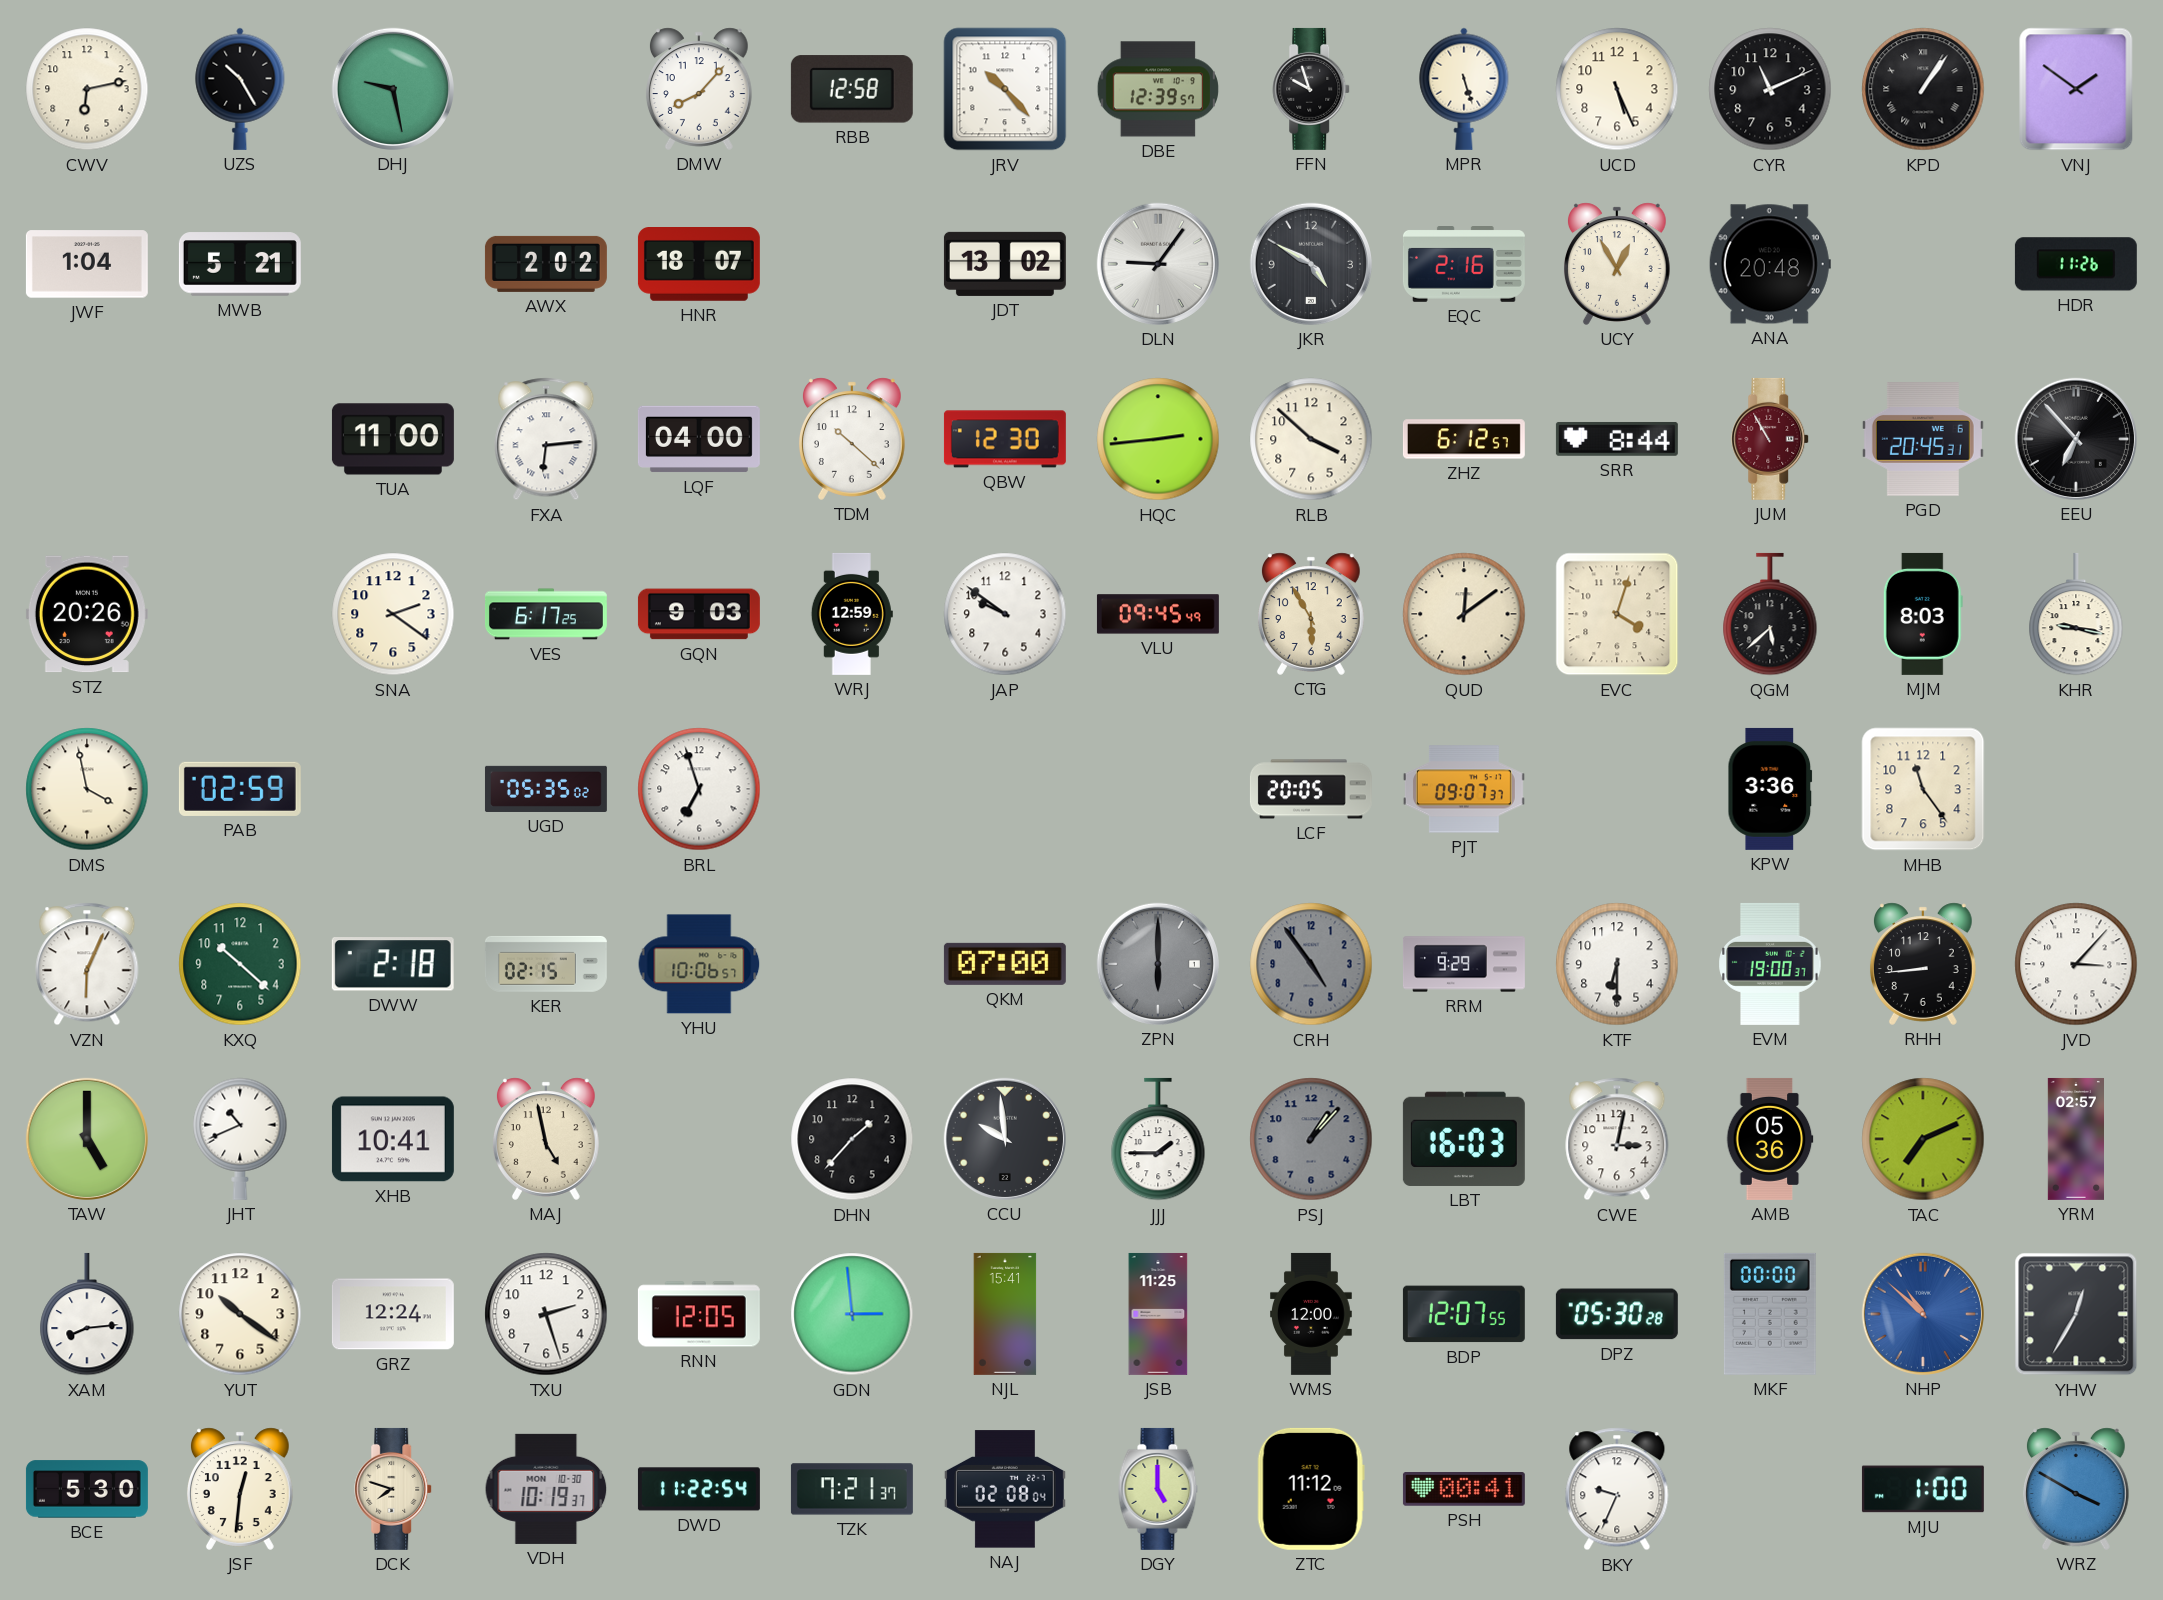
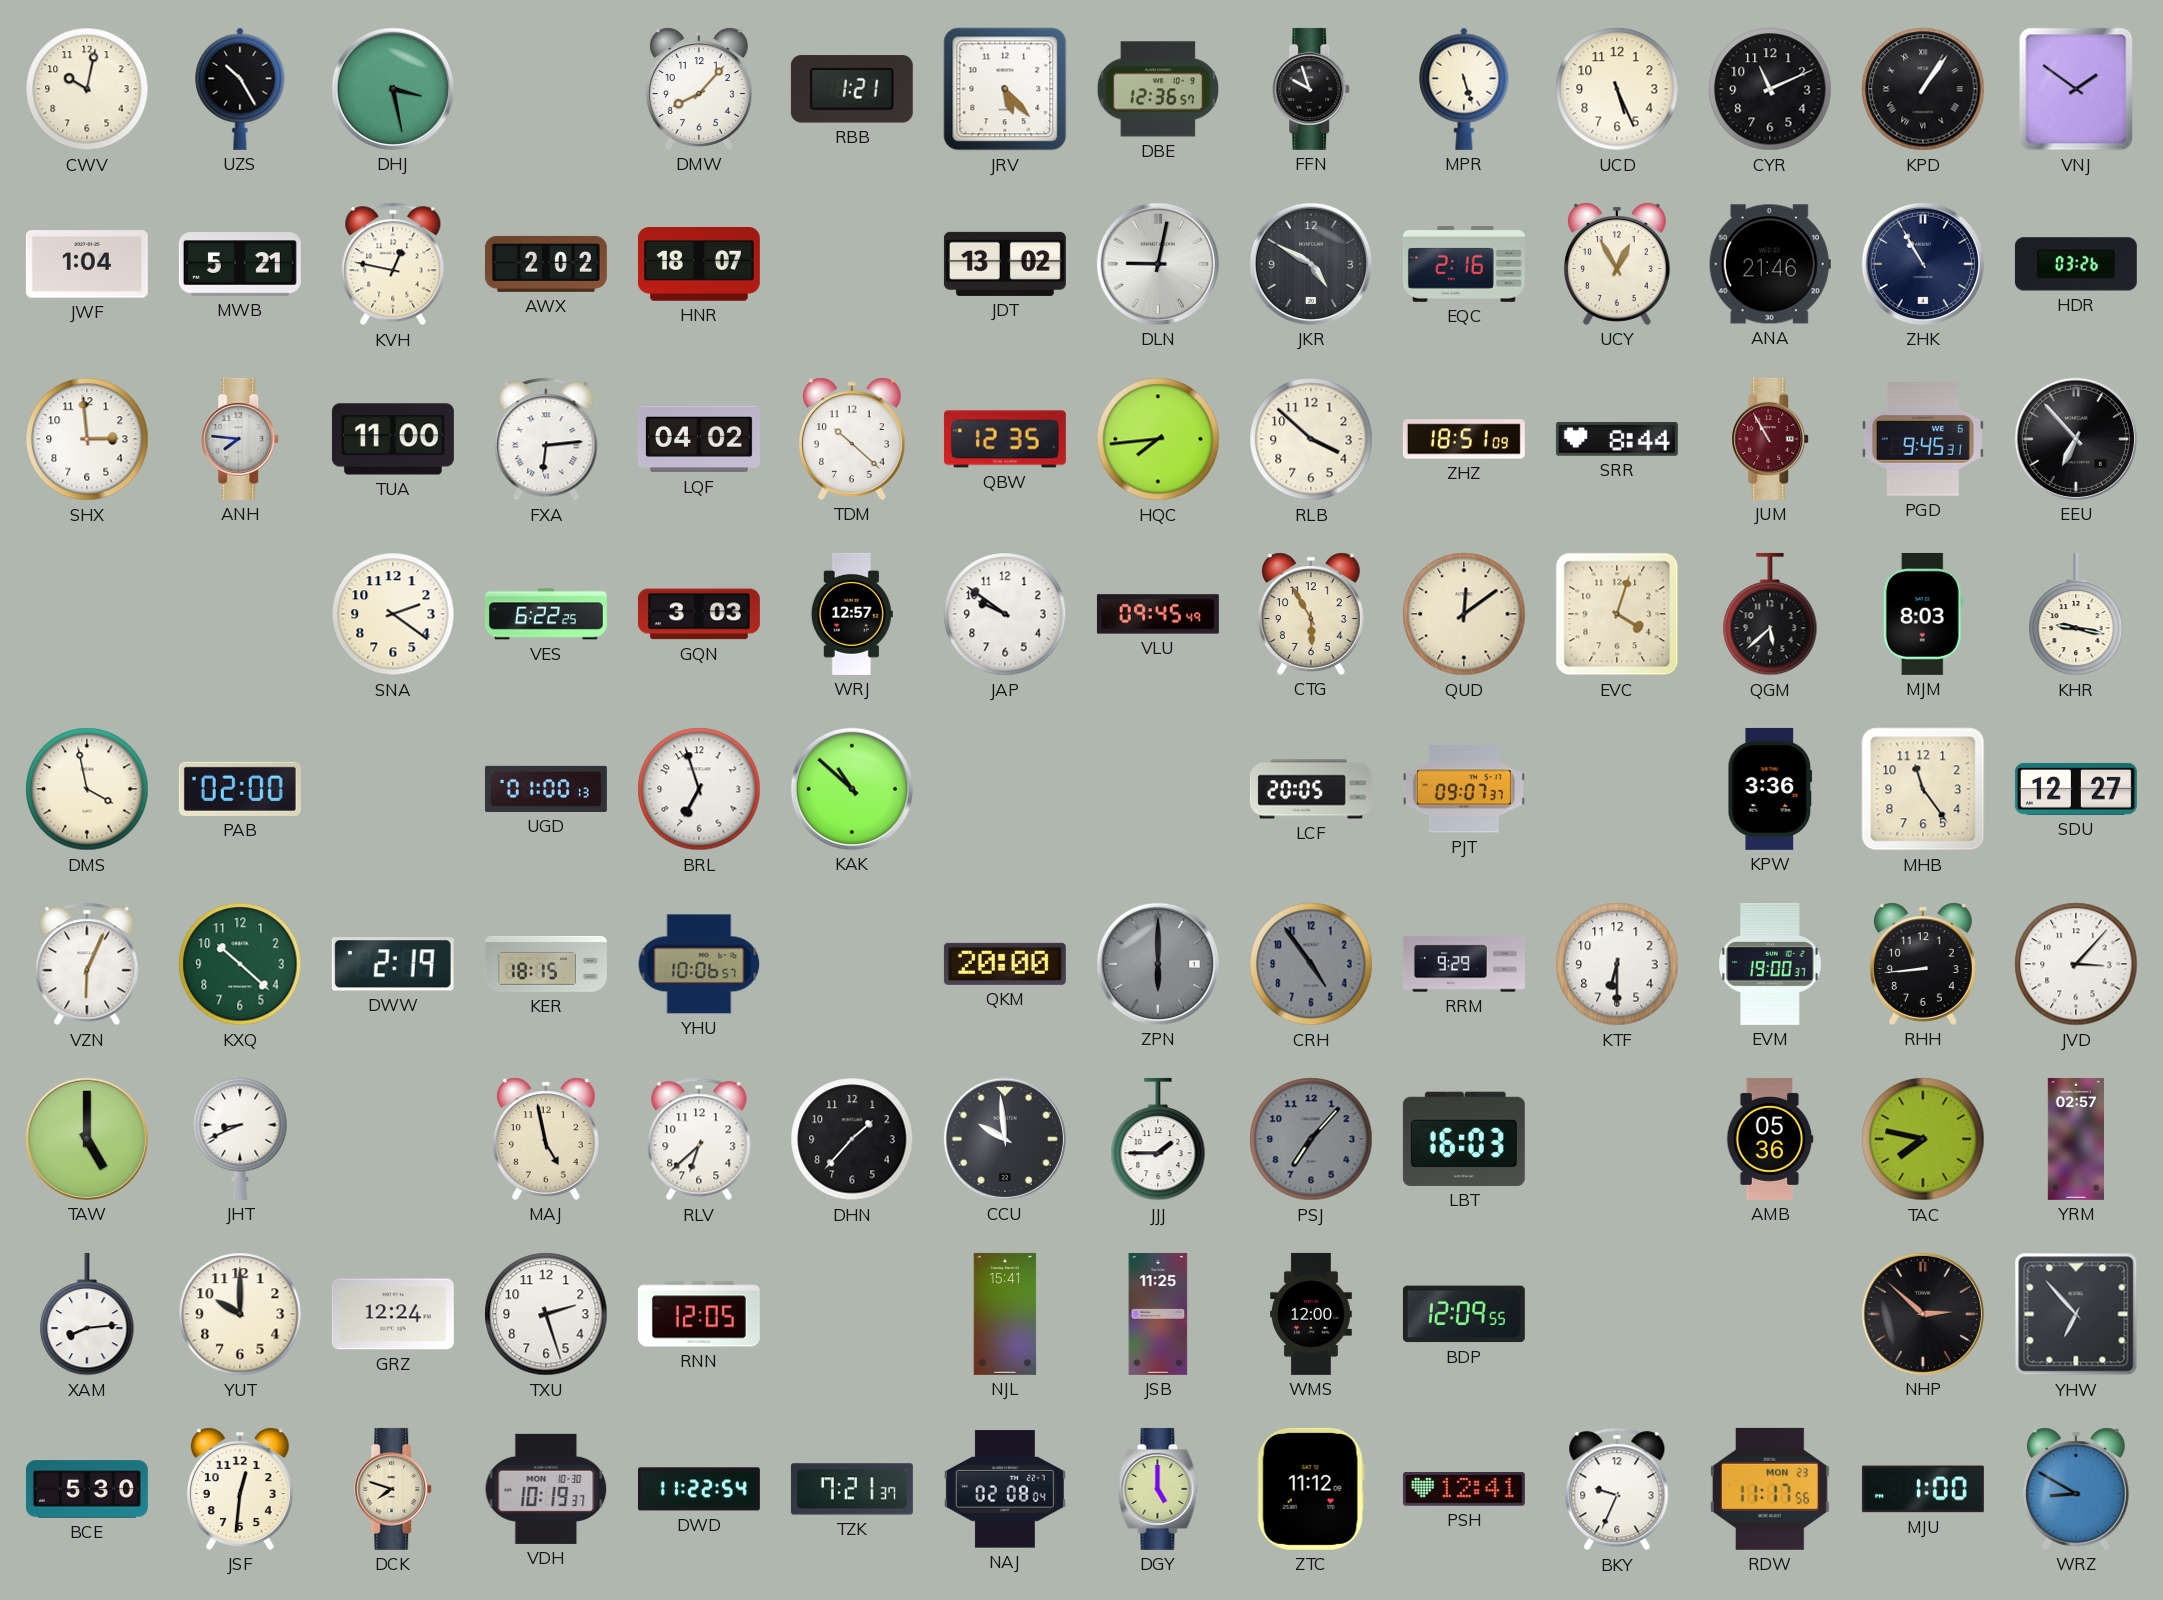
CWV: 6:13 -> 10:02
DHJ: 9:28 -> 3:28
RBB: 12:58 -> 1:21
JRV: 10:23 -> 5:23
DBE: 12:39 -> 12:36
KVH: none -> 12:47
DLN: 9:06 -> 9:02
ANA: 20:48 -> 21:46
ZHK: none -> 10:55
HDR: 11:26 -> 03:26
SHX: none -> 2:59
ANH: none -> 7:46
LQF: 04:00 -> 04:02
QBW: 12:30 -> 12:35
HQC: 2:44 -> 7:44
ZHZ: 6:12 -> 18:51
PGD: 20:45 -> 9:45
STZ: 20:26 -> none
VES: 6:17 -> 6:22
GQN: 9:03 -> 3:03
WRJ: 12:59 -> 12:57
PAB: 02:59 -> 02:00
UGD: 05:35 -> 01:00
KAK: none -> 10:52
SDU: none -> 12:27
DWW: 2:18 -> 2:19
KER: 02:15 -> 18:15
QKM: 07:00 -> 20:00
JHT: 10:41 -> 8:41
XHB: 10:41 -> none
RLV: none -> 6:38
PSJ: 1:07 -> 7:07
CWE: 3:02 -> none
TAC: 7:11 -> 7:47
YUT: 10:21 -> 10:00
GDN: 2:59 -> none
BDP: 12:07 -> 12:09
DPZ: 05:30 -> none
MKF: 00:00 -> none
NHP: 10:52 -> 2:52
NHP dial: blue -> black
YHW: 12:35 -> 6:53
PSH: 00:41 -> 12:41
RDW: none -> 11:17
WRZ: 3:50 -> 8:50
